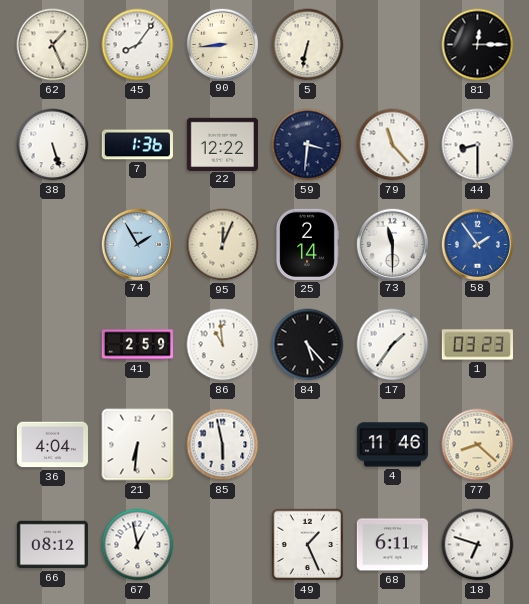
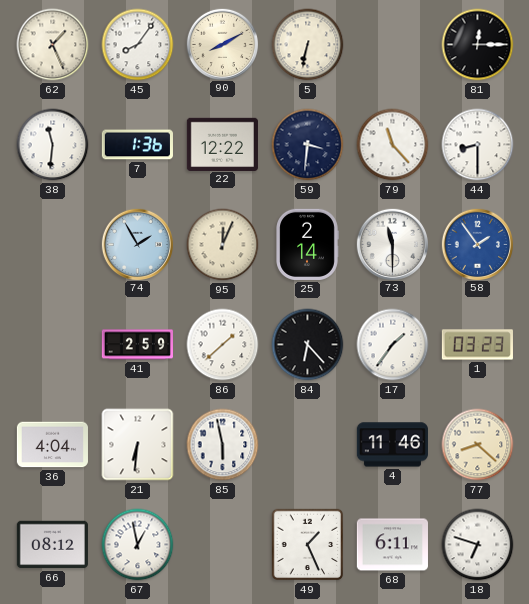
90: 8:44 -> 8:10
38: 5:27 -> 11:31
86: 10:59 -> 1:38
84: 5:23 -> 6:23
